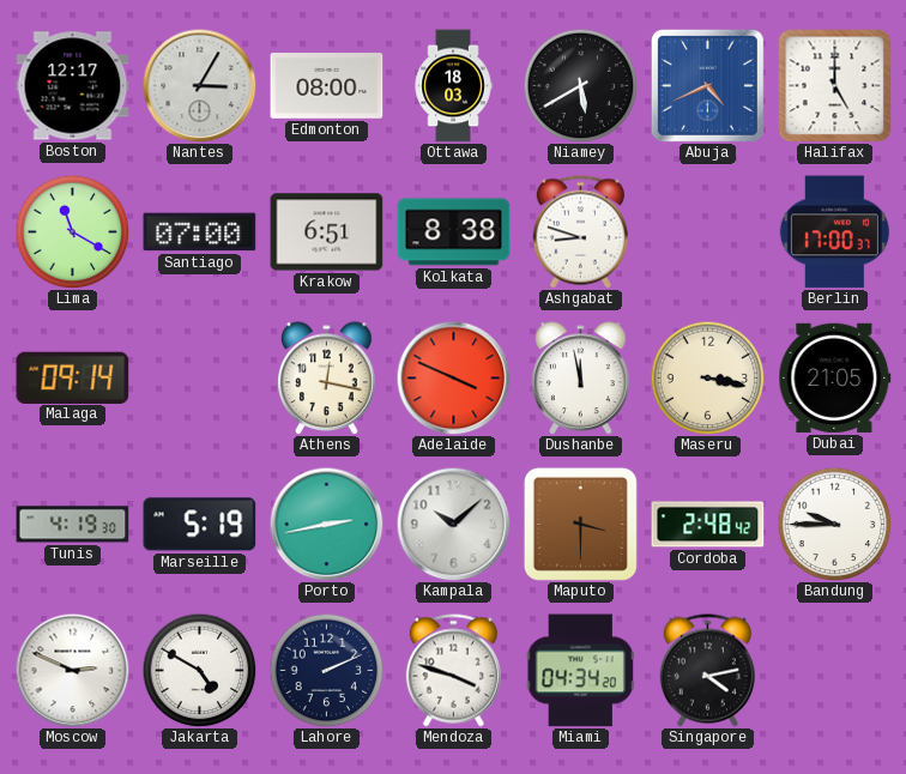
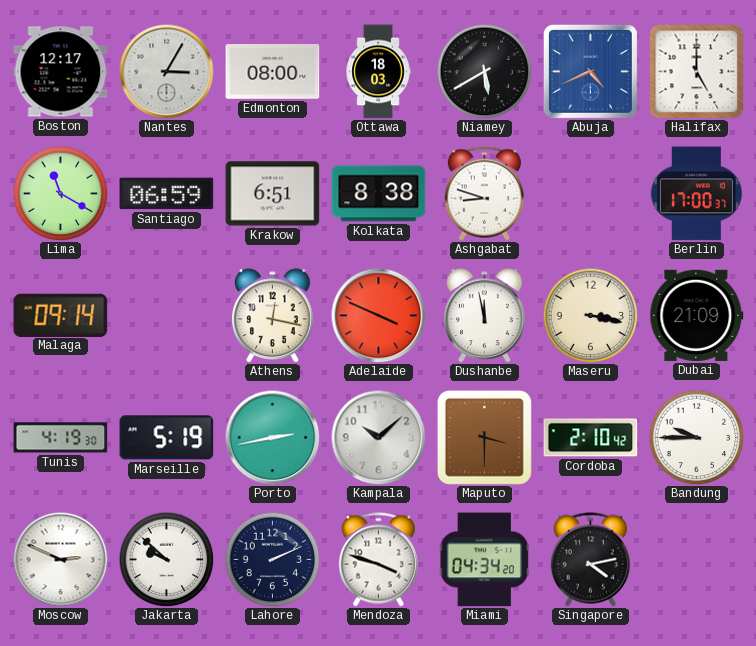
Santiago: 07:00 -> 06:59
Dubai: 21:05 -> 21:09
Cordoba: 2:48 -> 2:10
Jakarta: 4:50 -> 9:52
